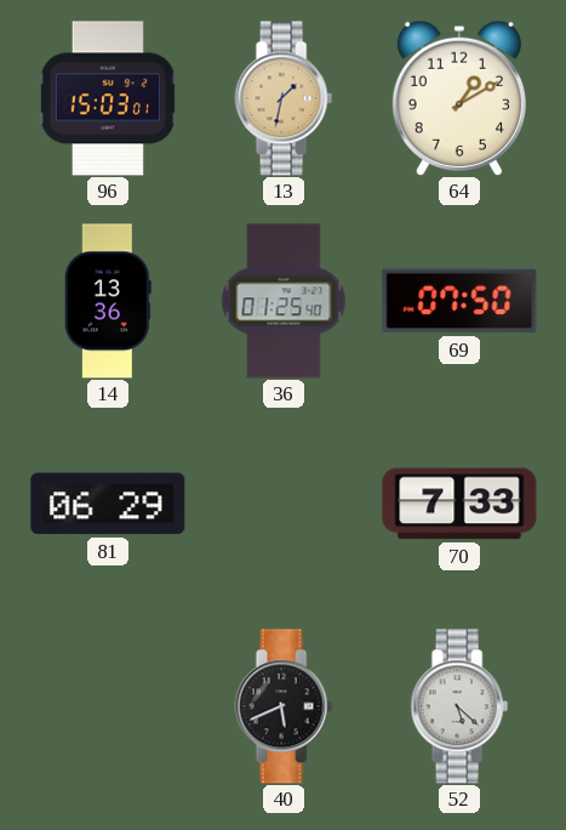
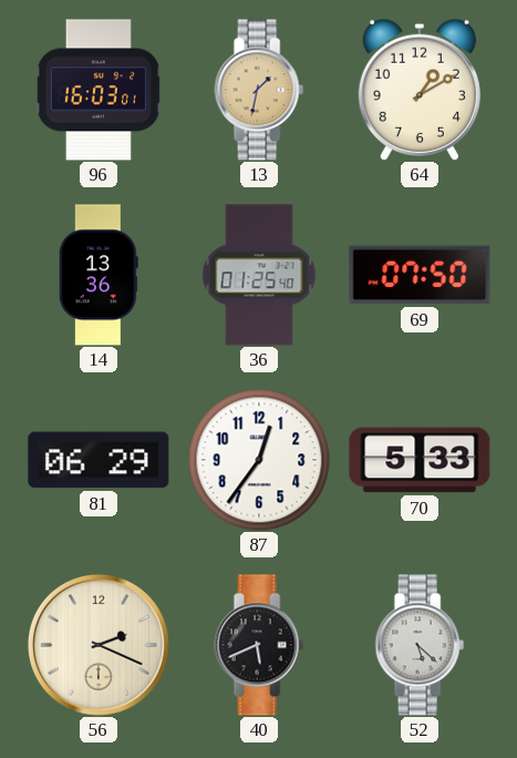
96: 15:03 -> 16:03
87: none -> 12:36
70: 7:33 -> 5:33
56: none -> 2:19
